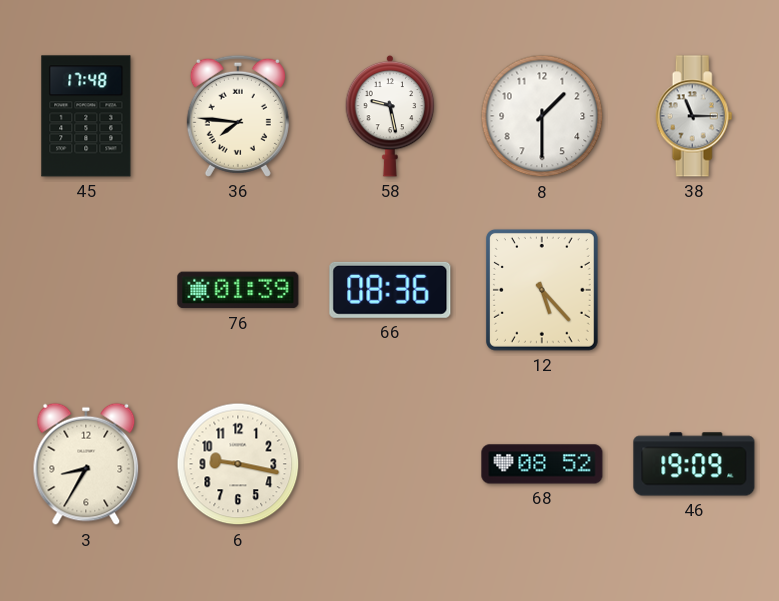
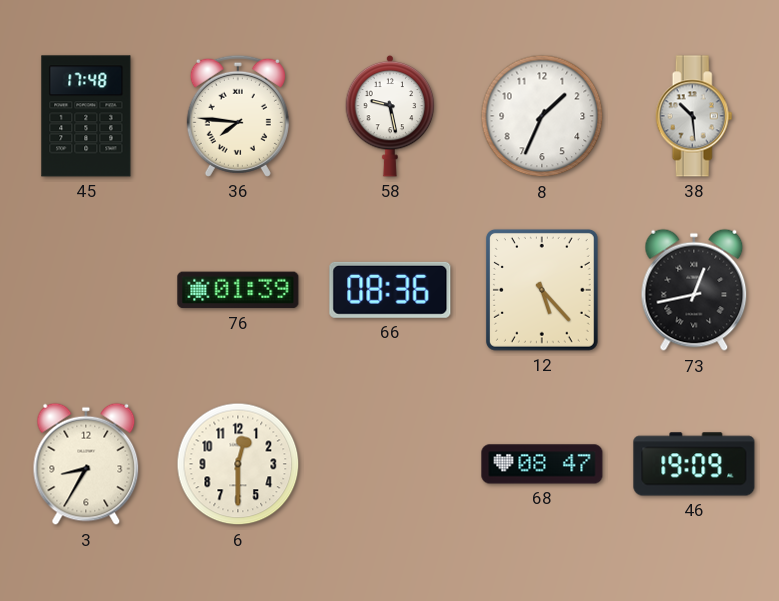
8: 1:30 -> 1:34
38: 11:15 -> 10:29
73: none -> 12:43
6: 9:17 -> 12:30
68: 08:52 -> 08:47
